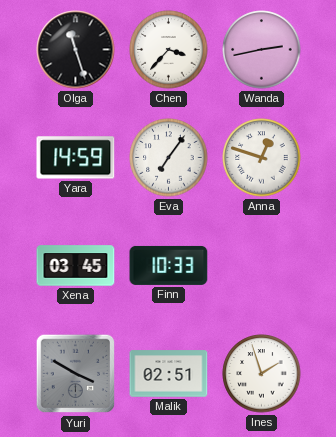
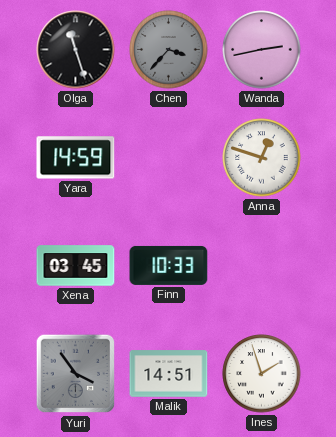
Chen dial: white -> grey
Eva: 7:06 -> none
Yuri: 3:50 -> 3:54
Malik: 02:51 -> 14:51
